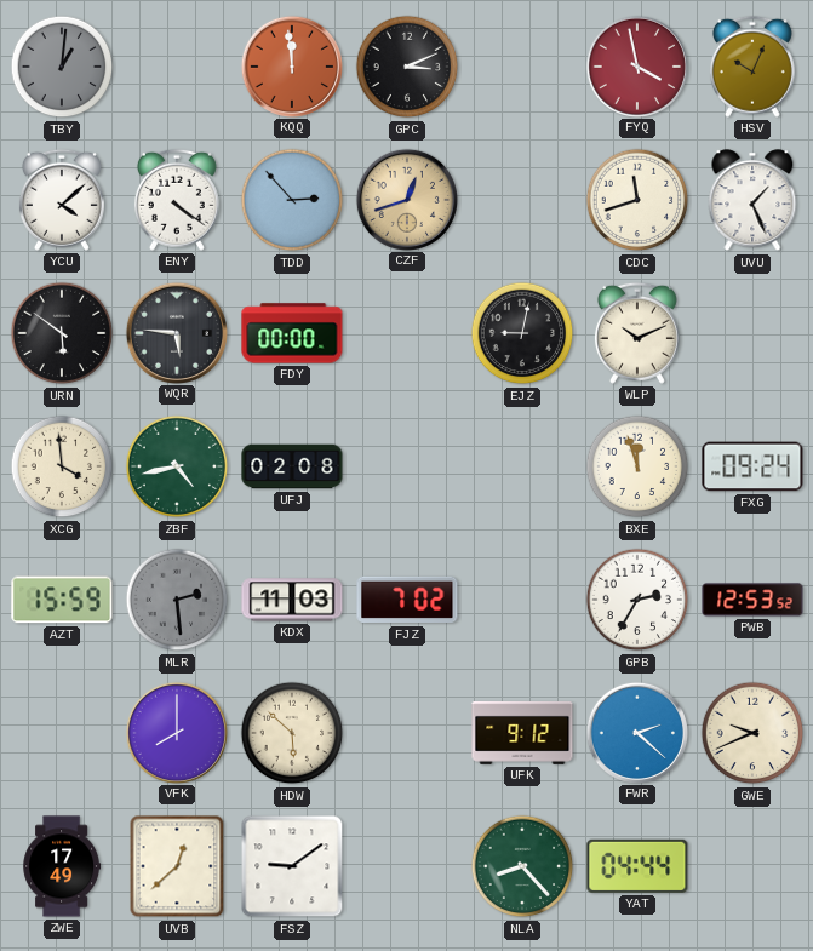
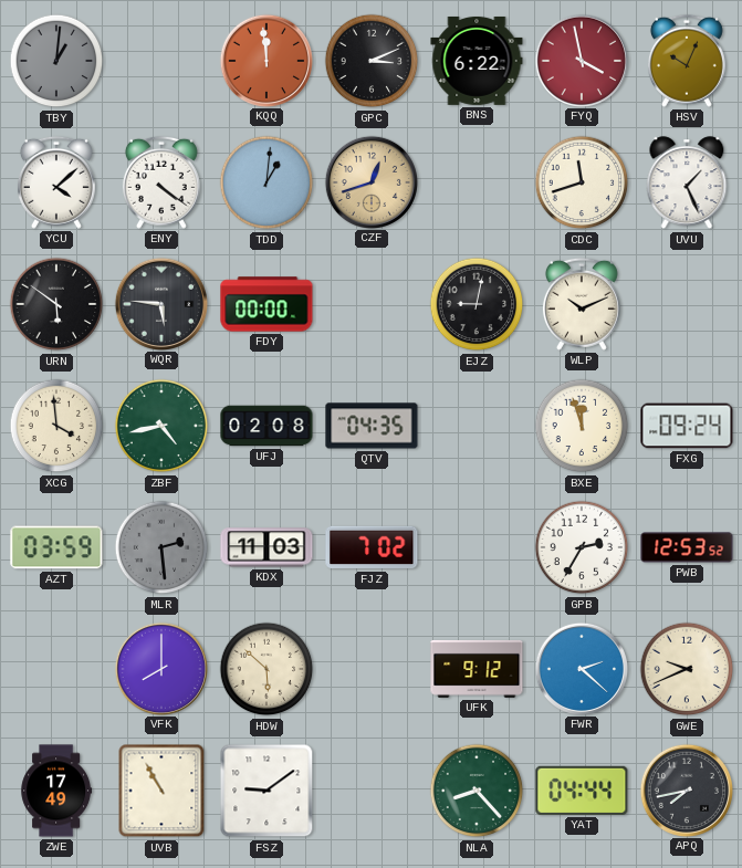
BNS: none -> 6:22
TDD: 2:53 -> 1:01
QTV: none -> 04:35
AZT: 15:59 -> 03:59
UVB: 12:38 -> 10:55
APQ: none -> 7:43
